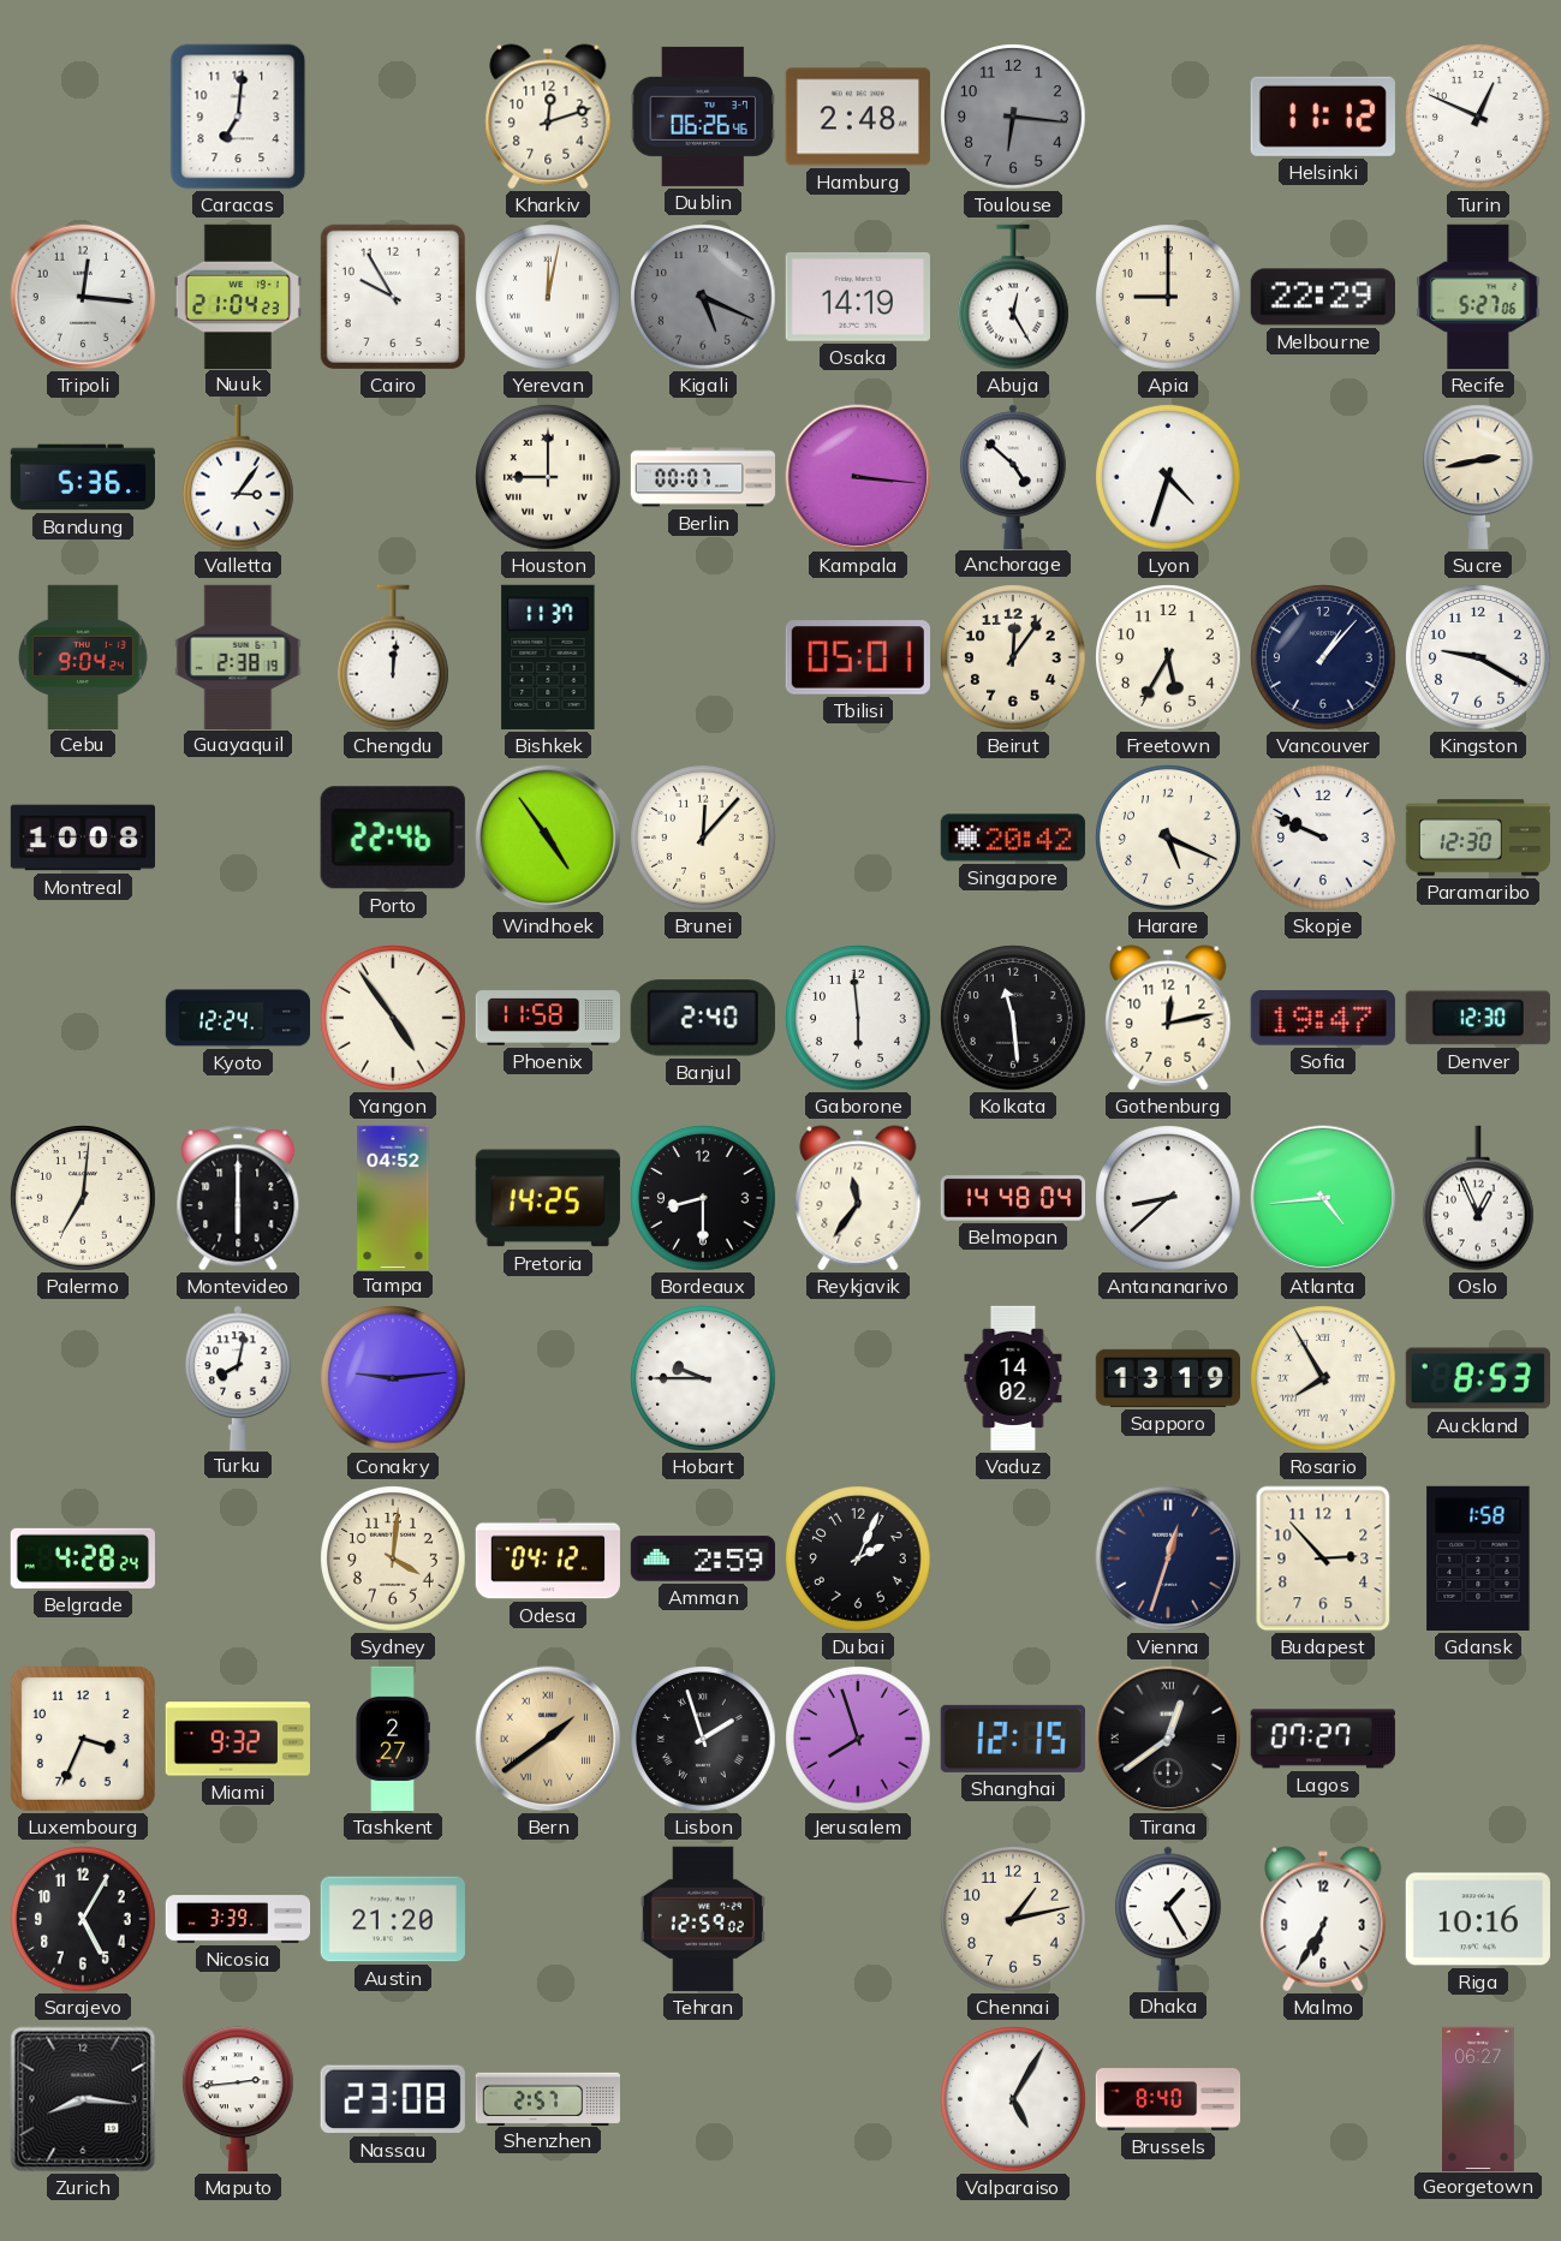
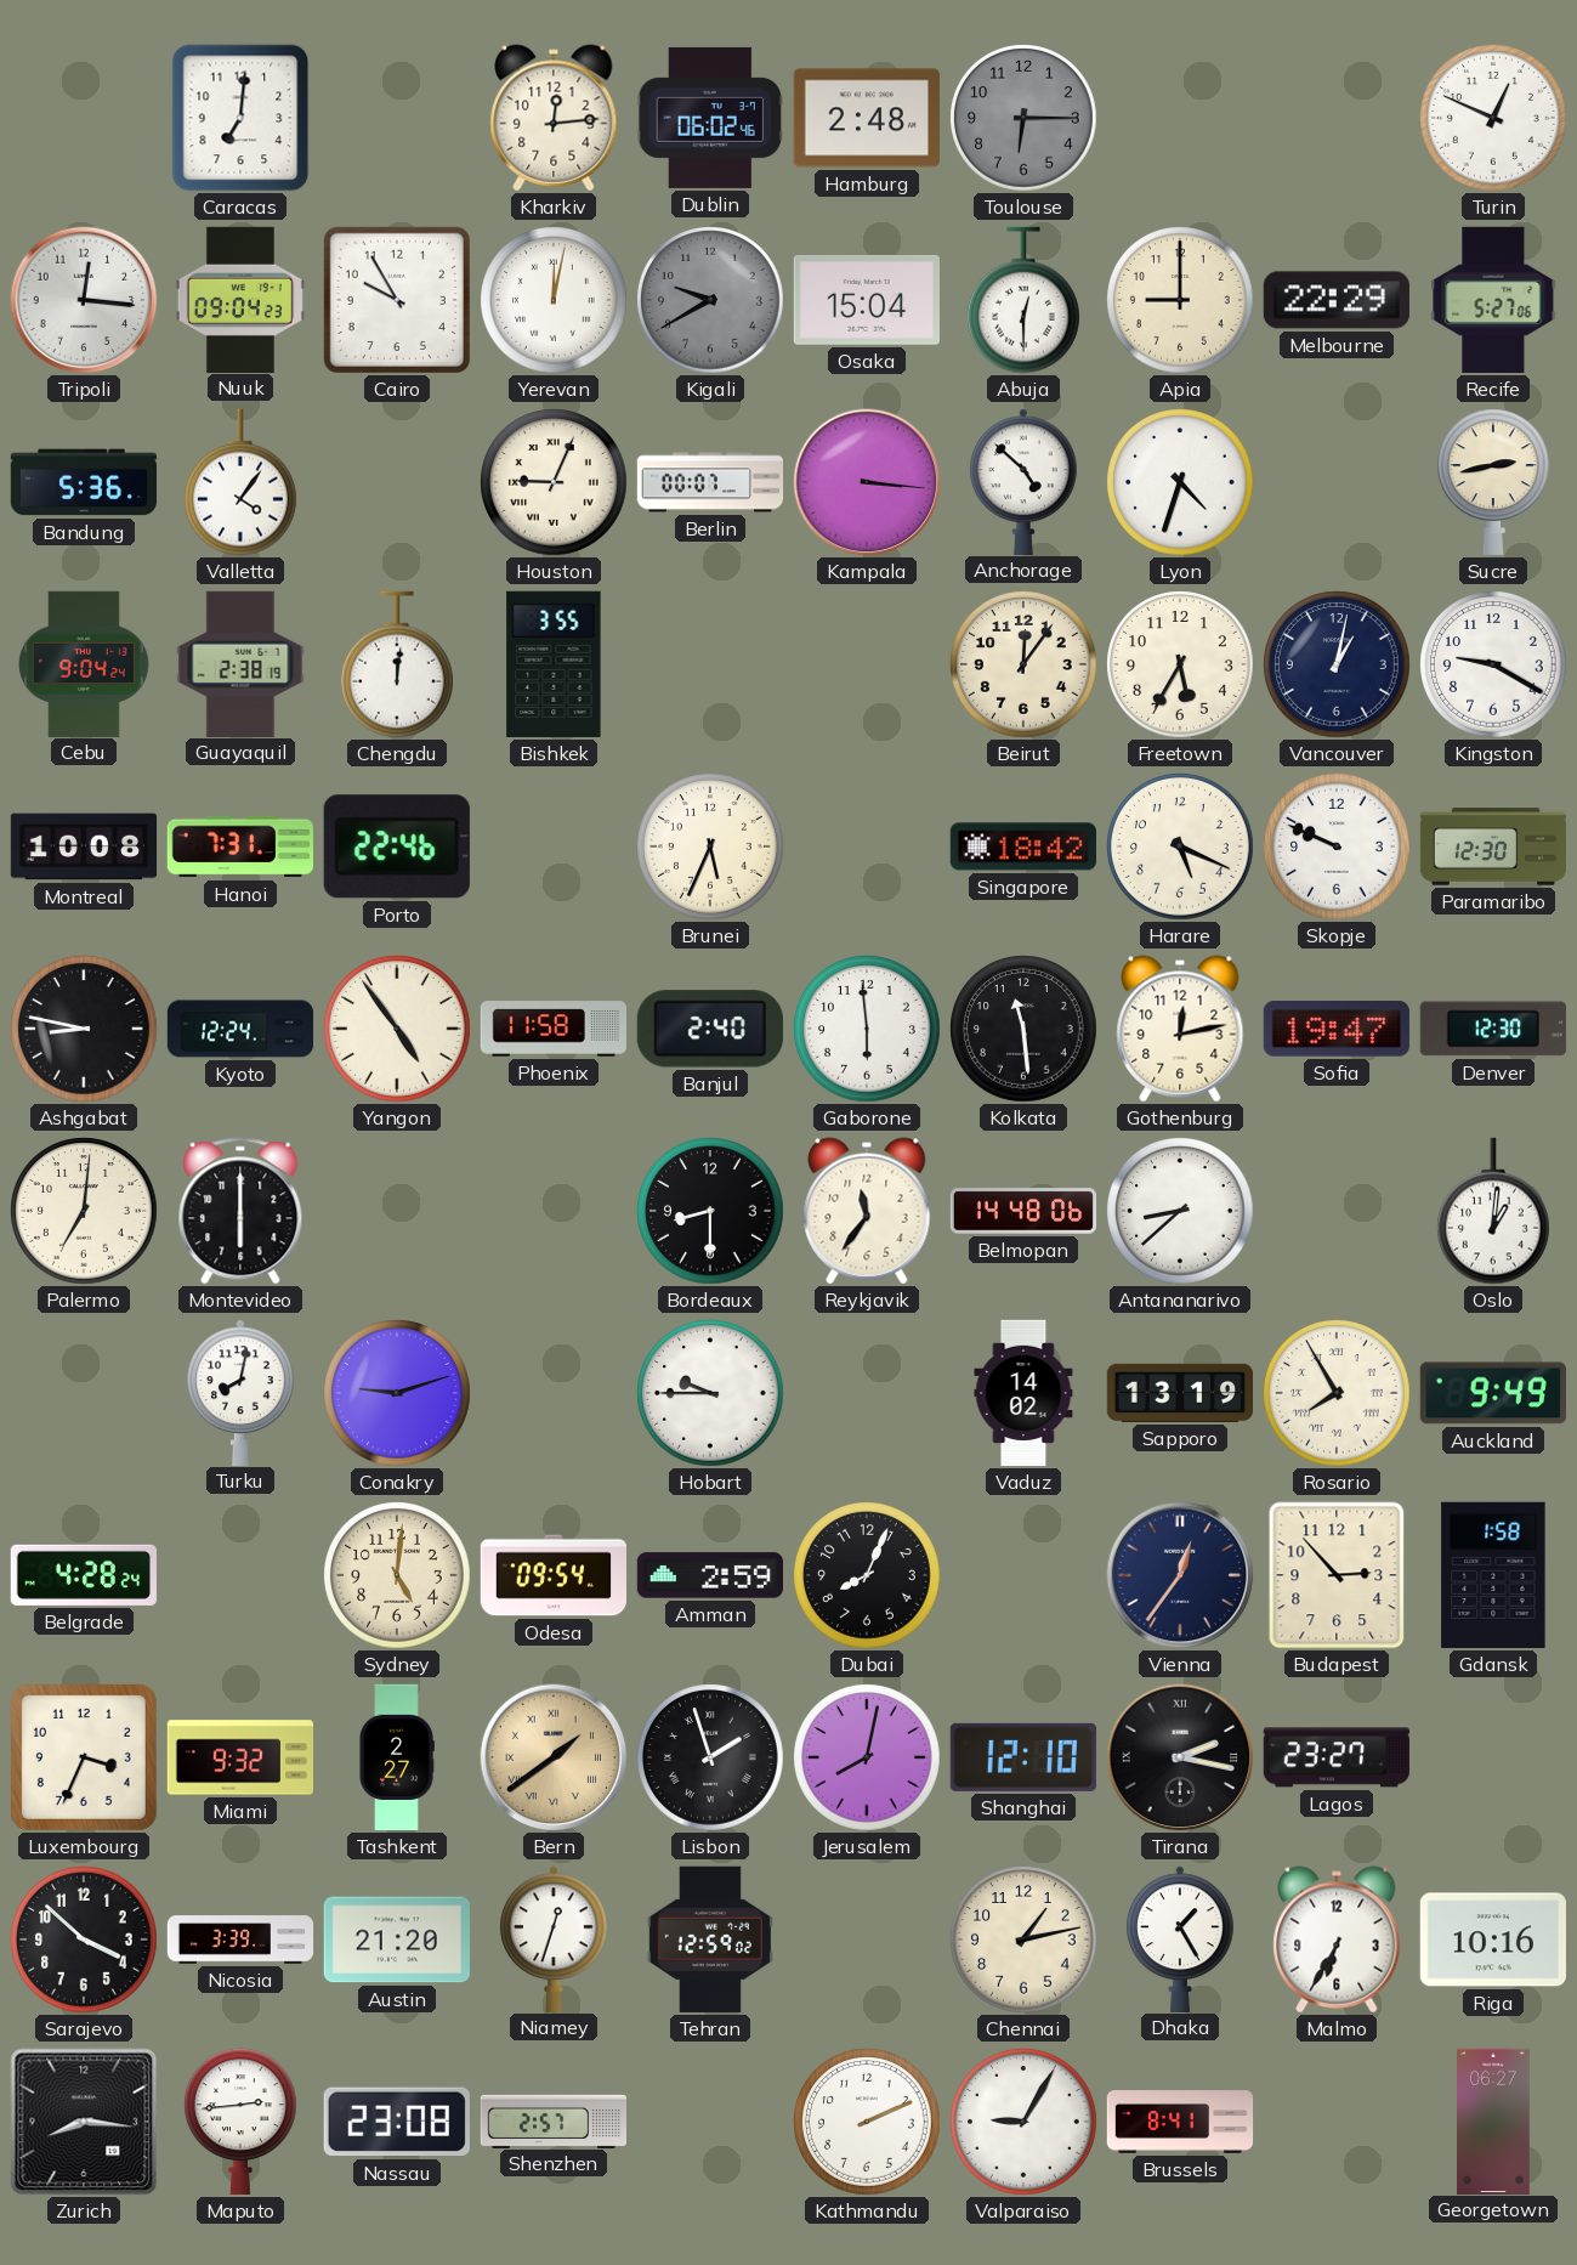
Kharkiv: 12:12 -> 12:14
Dublin: 06:26 -> 06:02
Toulouse: 6:16 -> 6:15
Helsinki: 11:12 -> none
Nuuk: 21:04 -> 09:04
Kigali: 5:19 -> 9:40
Osaka: 14:19 -> 15:04
Abuja: 12:25 -> 12:30
Valletta: 3:06 -> 4:06
Houston: 9:00 -> 9:04
Bishkek: 11:37 -> 3:55
Tbilisi: 05:01 -> none
Vancouver: 1:07 -> 1:02
Hanoi: none -> 7:31
Windhoek: 4:54 -> none
Brunei: 12:07 -> 5:34
Singapore: 20:42 -> 18:42
Ashgabat: none -> 8:47
Tampa: 04:52 -> none
Pretoria: 14:25 -> none
Belmopan: 14:48:04 -> 14:48:06
Atlanta: 4:44 -> none
Oslo: 12:56 -> 1:01
Conakry: 9:14 -> 9:12
Auckland: 8:53 -> 9:49
Sydney: 4:01 -> 5:01
Odesa: 04:12 -> 09:54
Dubai: 2:04 -> 8:04
Vienna: 12:33 -> 12:36
Jerusalem: 7:57 -> 8:02
Shanghai: 12:15 -> 12:10
Tirana: 12:39 -> 2:17
Lagos: 07:27 -> 23:27
Sarajevo: 5:05 -> 3:52
Niamey: none -> 12:33
Kathmandu: none -> 2:11
Valparaiso: 5:05 -> 9:05
Brussels: 8:40 -> 8:41
